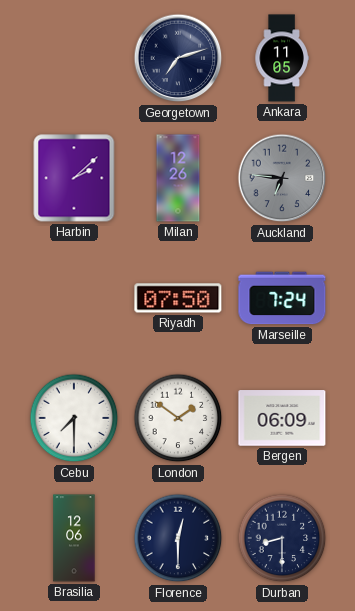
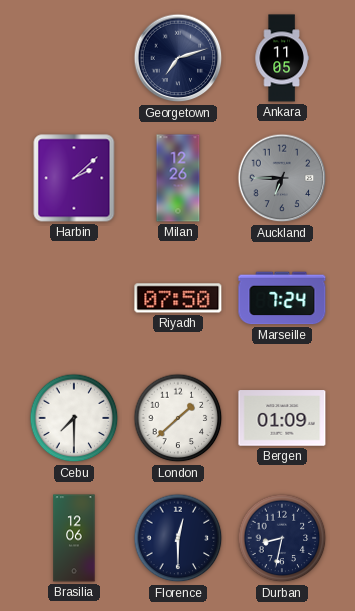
Auckland: 6:46 -> 6:45
London: 1:51 -> 1:38
Bergen: 06:09 -> 01:09
Durban: 8:30 -> 8:32
